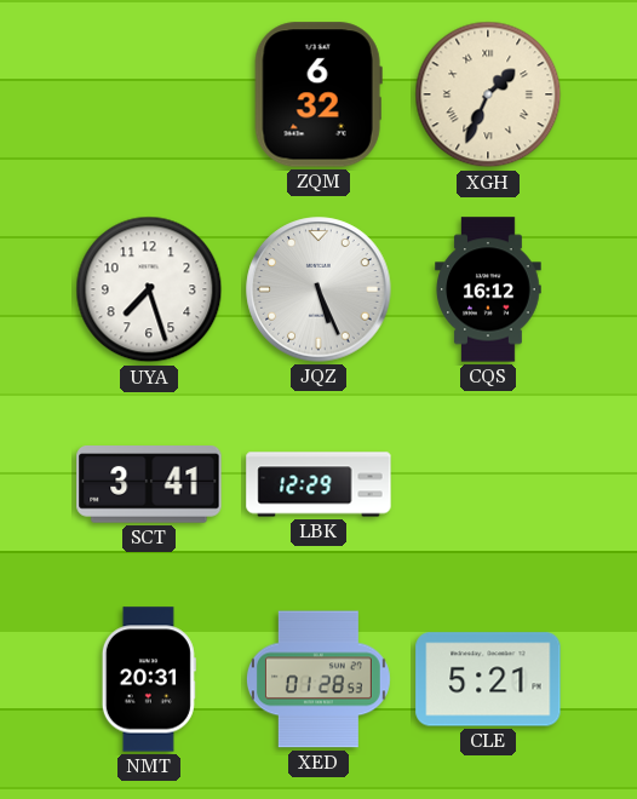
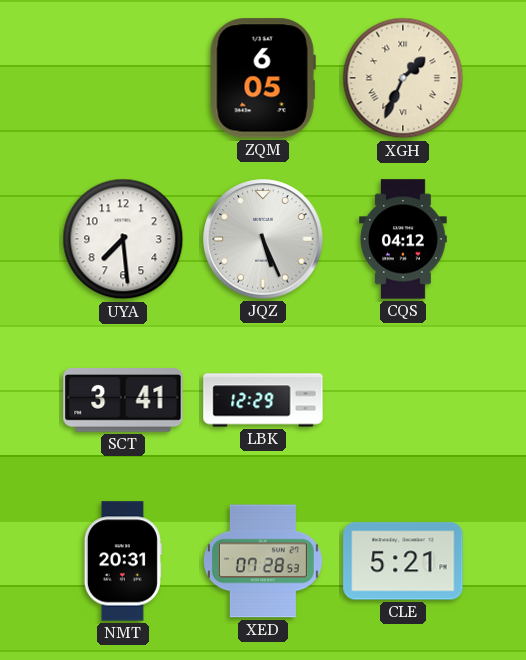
ZQM: 6:32 -> 6:05
UYA: 7:27 -> 7:29
CQS: 16:12 -> 04:12
XED: 01:28 -> 07:28
